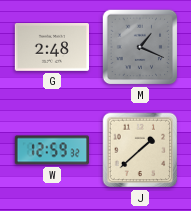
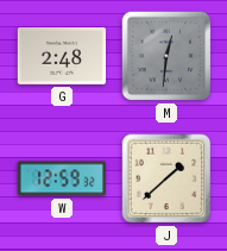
M: 1:19 -> 12:31
